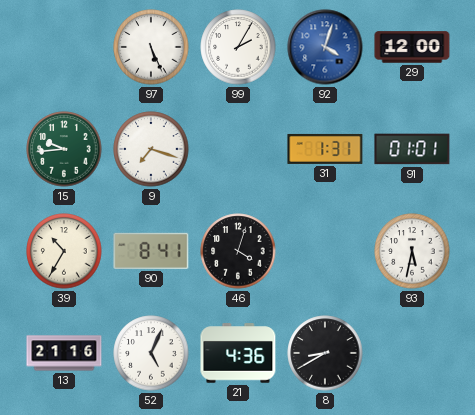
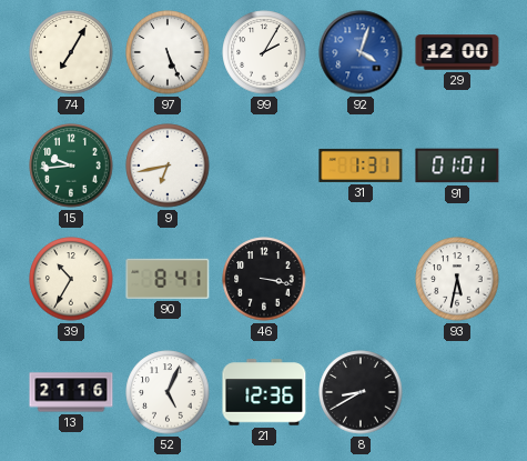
74: none -> 7:05
9: 7:18 -> 6:43
46: 4:03 -> 3:17
21: 4:36 -> 12:36
